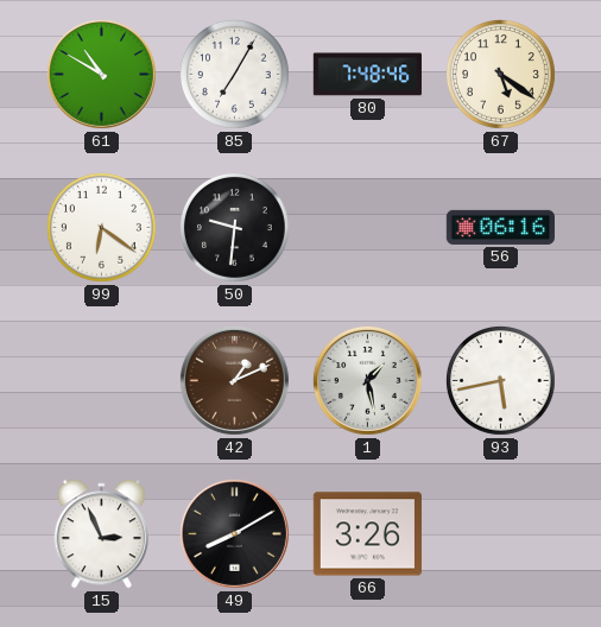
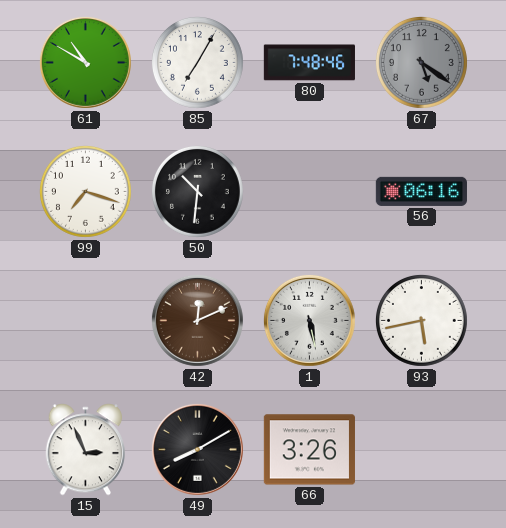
67 dial: cream -> grey
99: 6:21 -> 7:18
50: 9:31 -> 10:31
42: 1:11 -> 12:11
1: 1:28 -> 5:28
